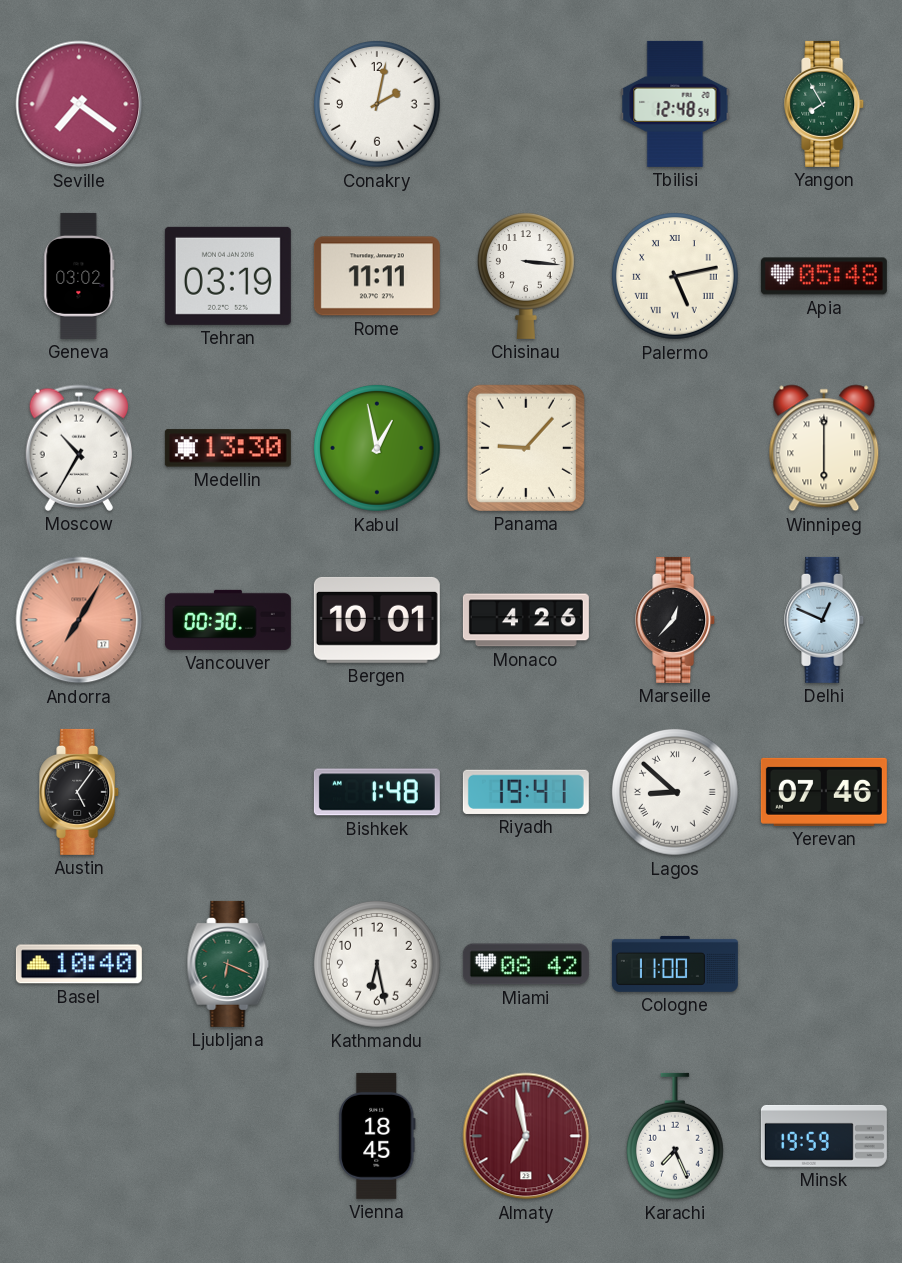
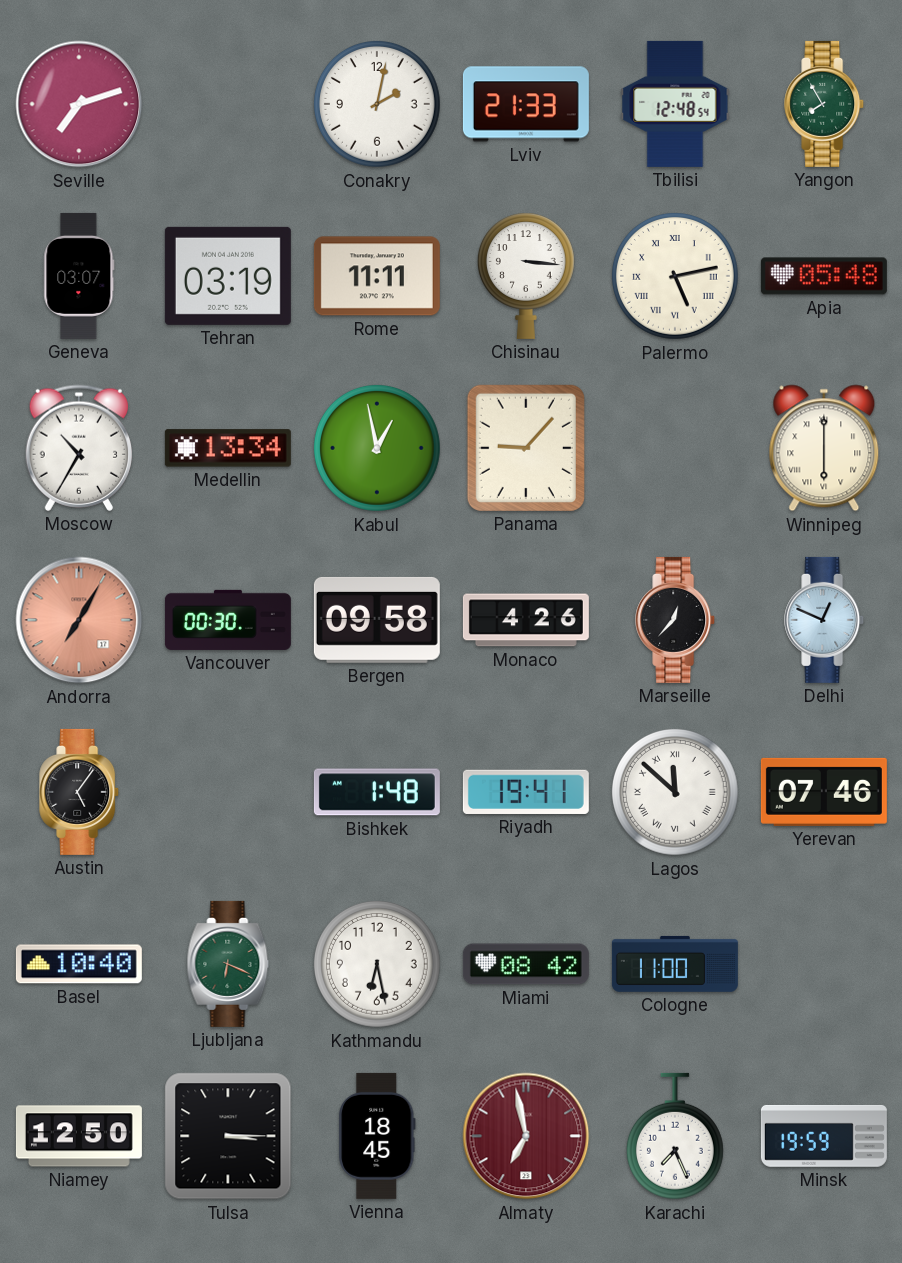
Seville: 7:21 -> 7:12
Lviv: none -> 21:33
Geneva: 03:02 -> 03:07
Medellin: 13:30 -> 13:34
Bergen: 10:01 -> 09:58
Lagos: 8:52 -> 11:52
Niamey: none -> 12:50
Tulsa: none -> 3:15
